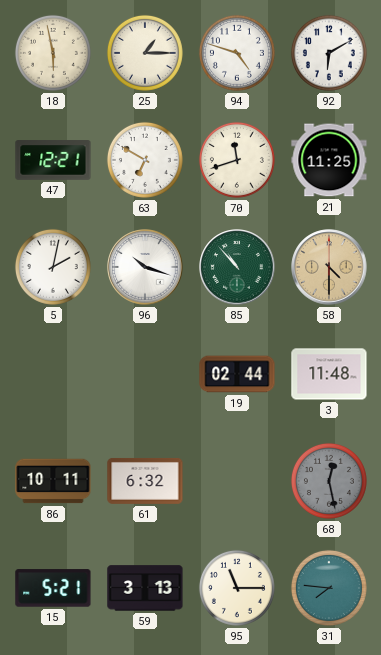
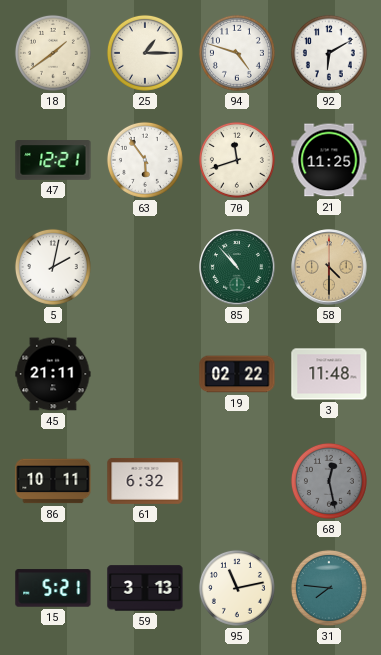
18: 5:58 -> 1:39
63: 6:50 -> 5:54
96: 10:18 -> none
45: none -> 21:11
19: 02:44 -> 02:22
95: 11:15 -> 11:13
